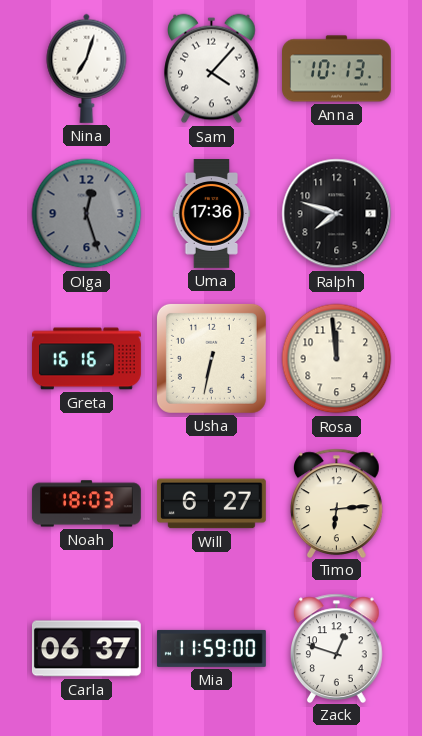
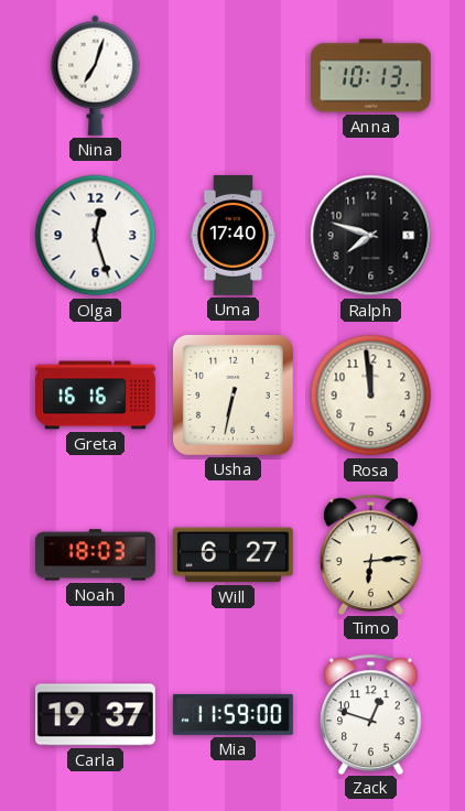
Sam: 4:07 -> none
Olga dial: grey -> white
Uma: 17:36 -> 17:40
Carla: 06:37 -> 19:37
